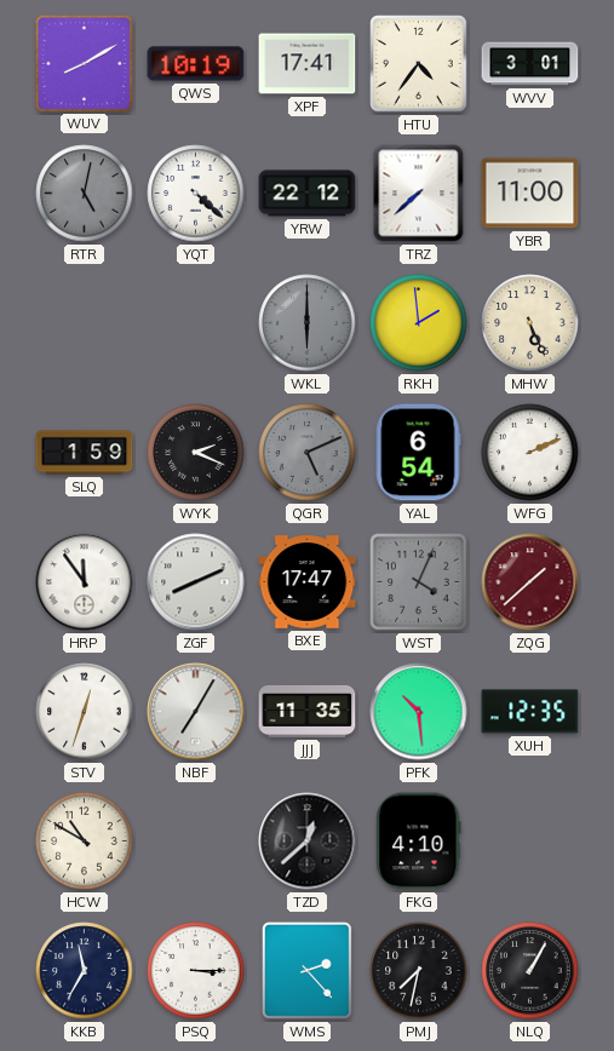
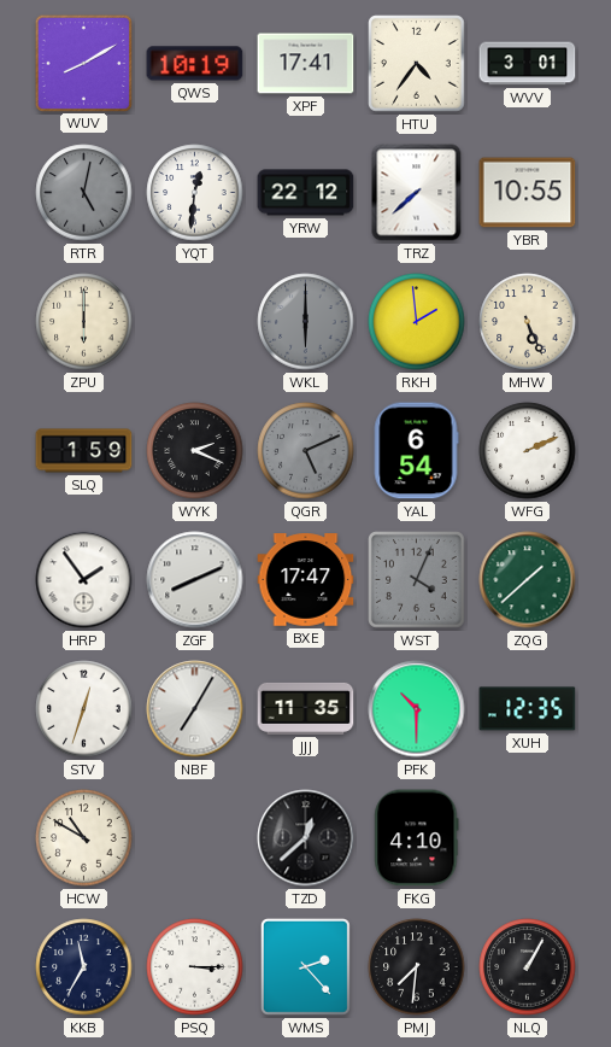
YQT: 4:22 -> 12:31
YBR: 11:00 -> 10:55
ZPU: none -> 6:00
HRP: 11:54 -> 1:54
ZQG dial: burgundy -> green
PFK: 10:29 -> 10:30
PMJ: 7:32 -> 7:31
